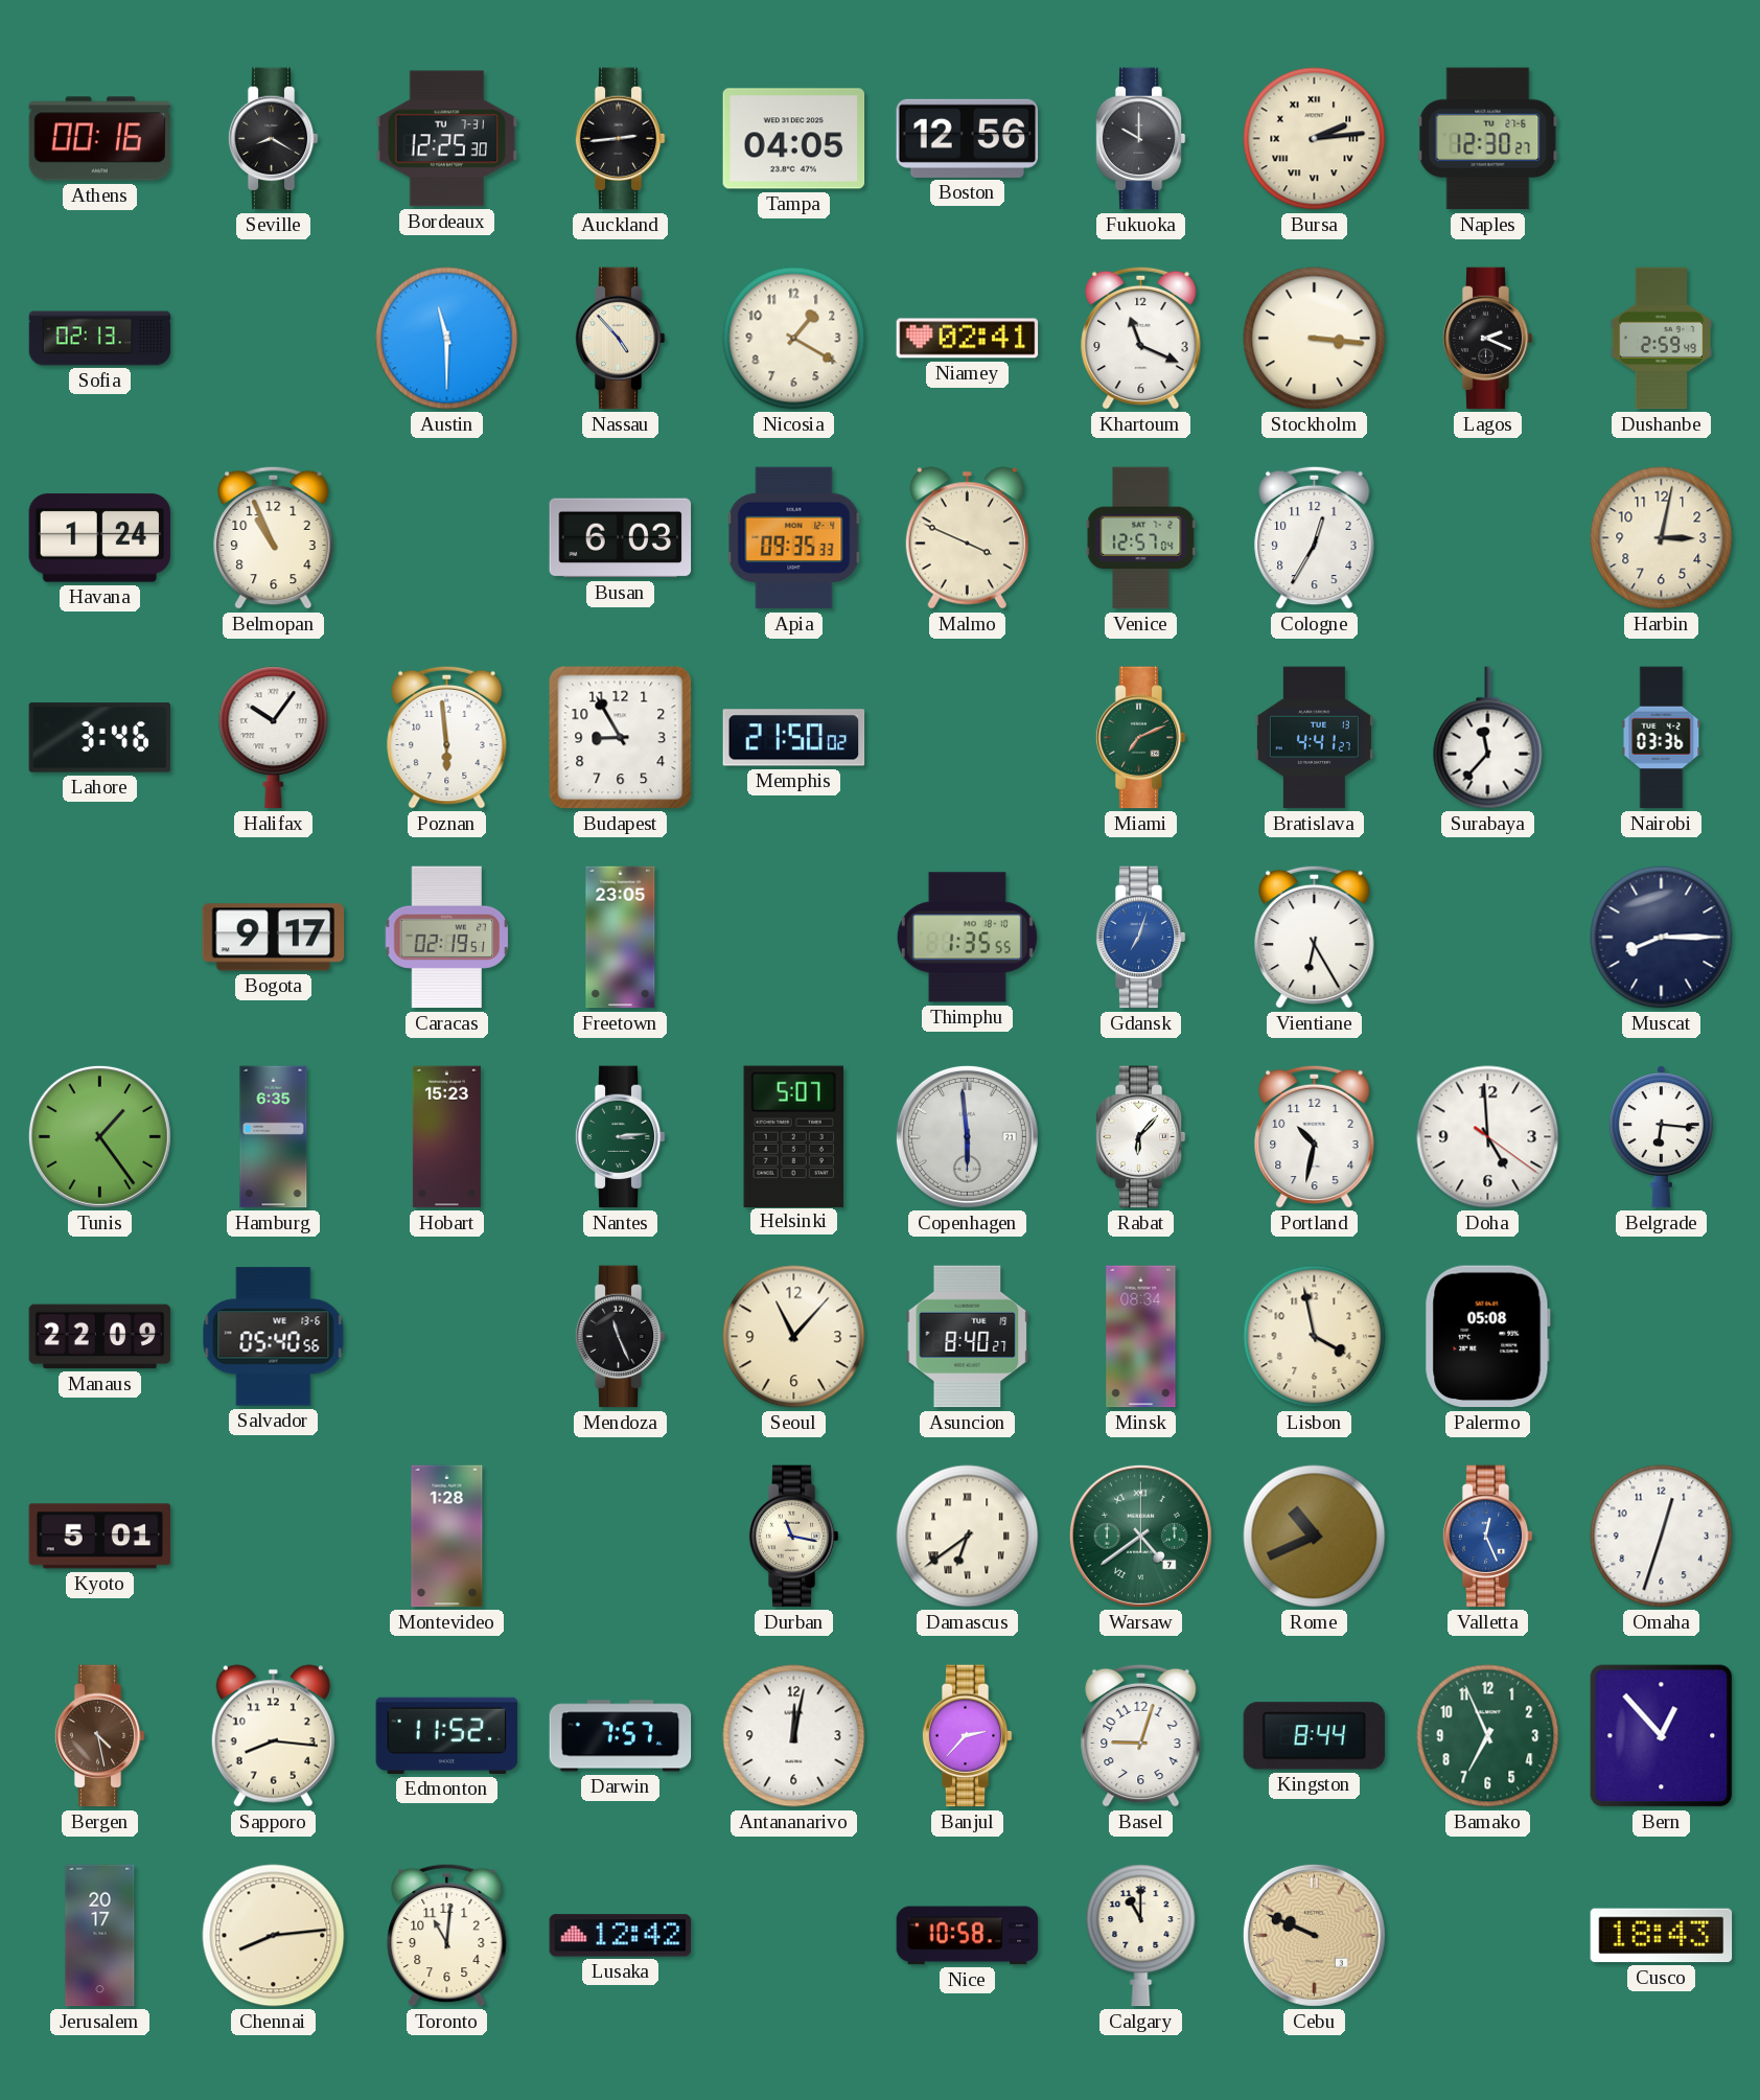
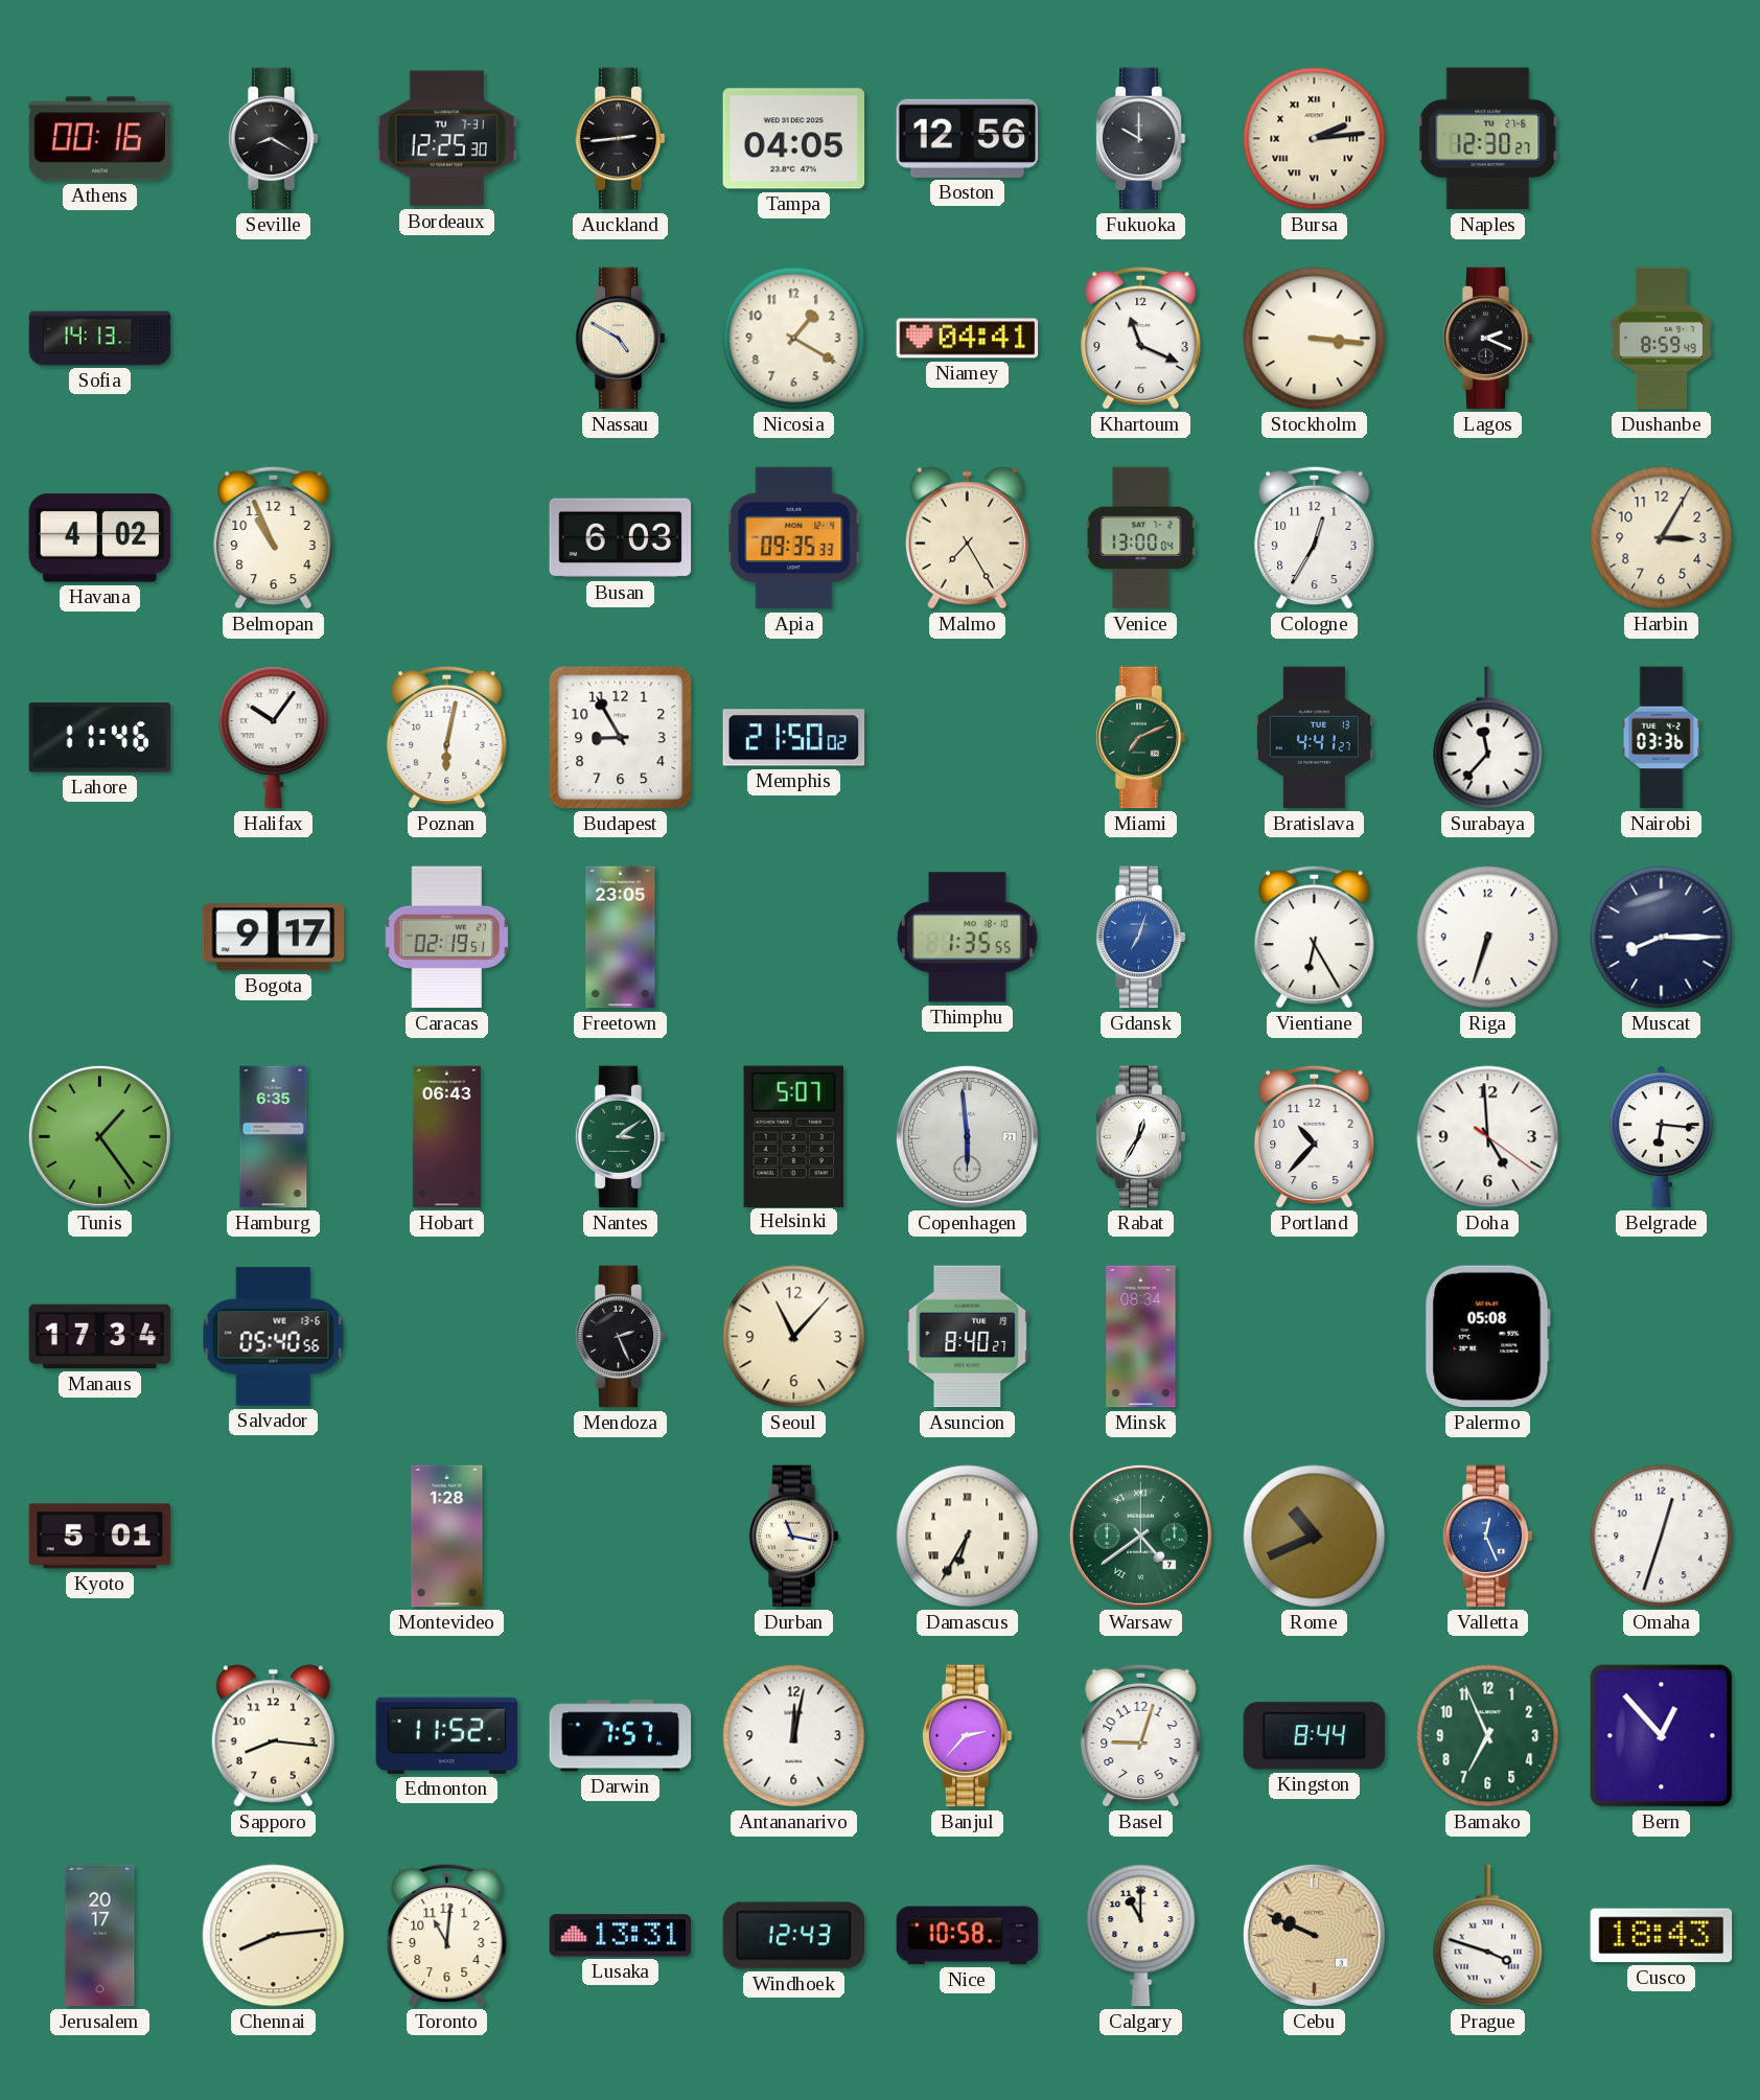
Sofia: 02:13 -> 14:13
Austin: 11:30 -> none
Nassau: 4:53 -> 4:50
Niamey: 02:41 -> 04:41
Dushanbe: 2:59 -> 8:59
Havana: 1:24 -> 4:02
Malmo: 3:49 -> 7:25
Venice: 12:57 -> 13:00
Harbin: 3:02 -> 3:05
Lahore: 3:46 -> 11:46
Poznan: 5:59 -> 6:02
Riga: none -> 6:33
Hobart: 15:23 -> 06:43
Nantes: 3:14 -> 3:09
Rabat: 6:07 -> 12:35
Portland: 10:32 -> 10:37
Manaus: 22:09 -> 17:34
Mendoza: 11:26 -> 2:26
Lisbon: 3:58 -> none
Damascus: 6:39 -> 6:35
Bergen: 4:28 -> none
Lusaka: 12:42 -> 13:31
Windhoek: none -> 12:43
Prague: none -> 3:48
